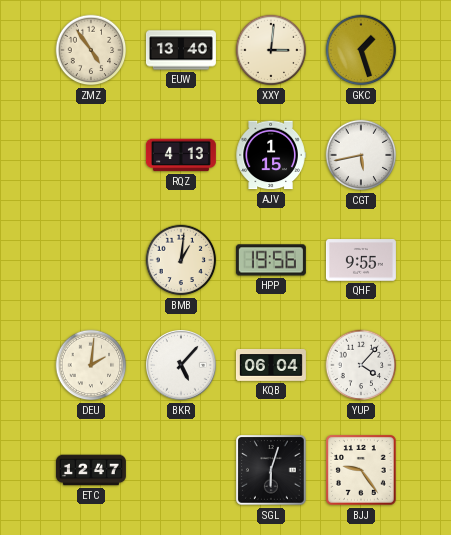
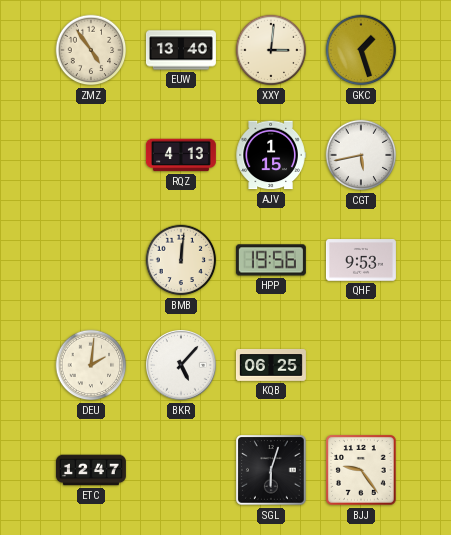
BMB: 1:01 -> 12:01
QHF: 9:55 -> 9:53
KQB: 06:04 -> 06:25
YUP: 4:07 -> none
